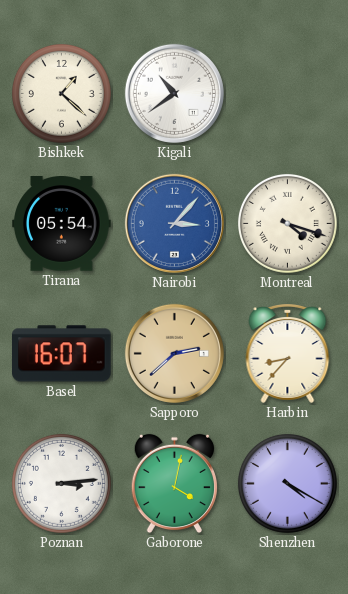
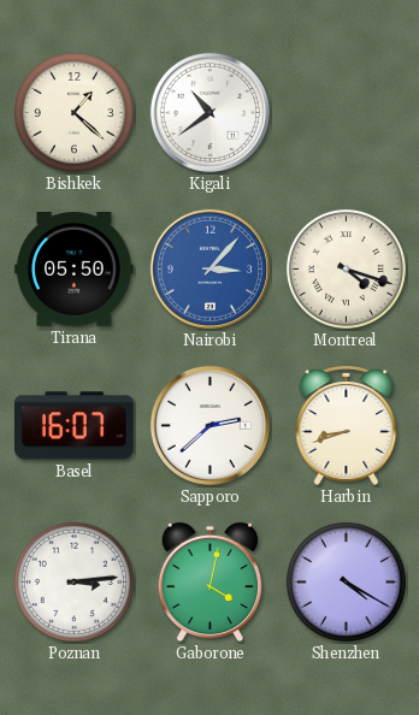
Tirana: 05:54 -> 05:50
Sapporo dial: champagne -> white
Harbin: 8:37 -> 8:42
